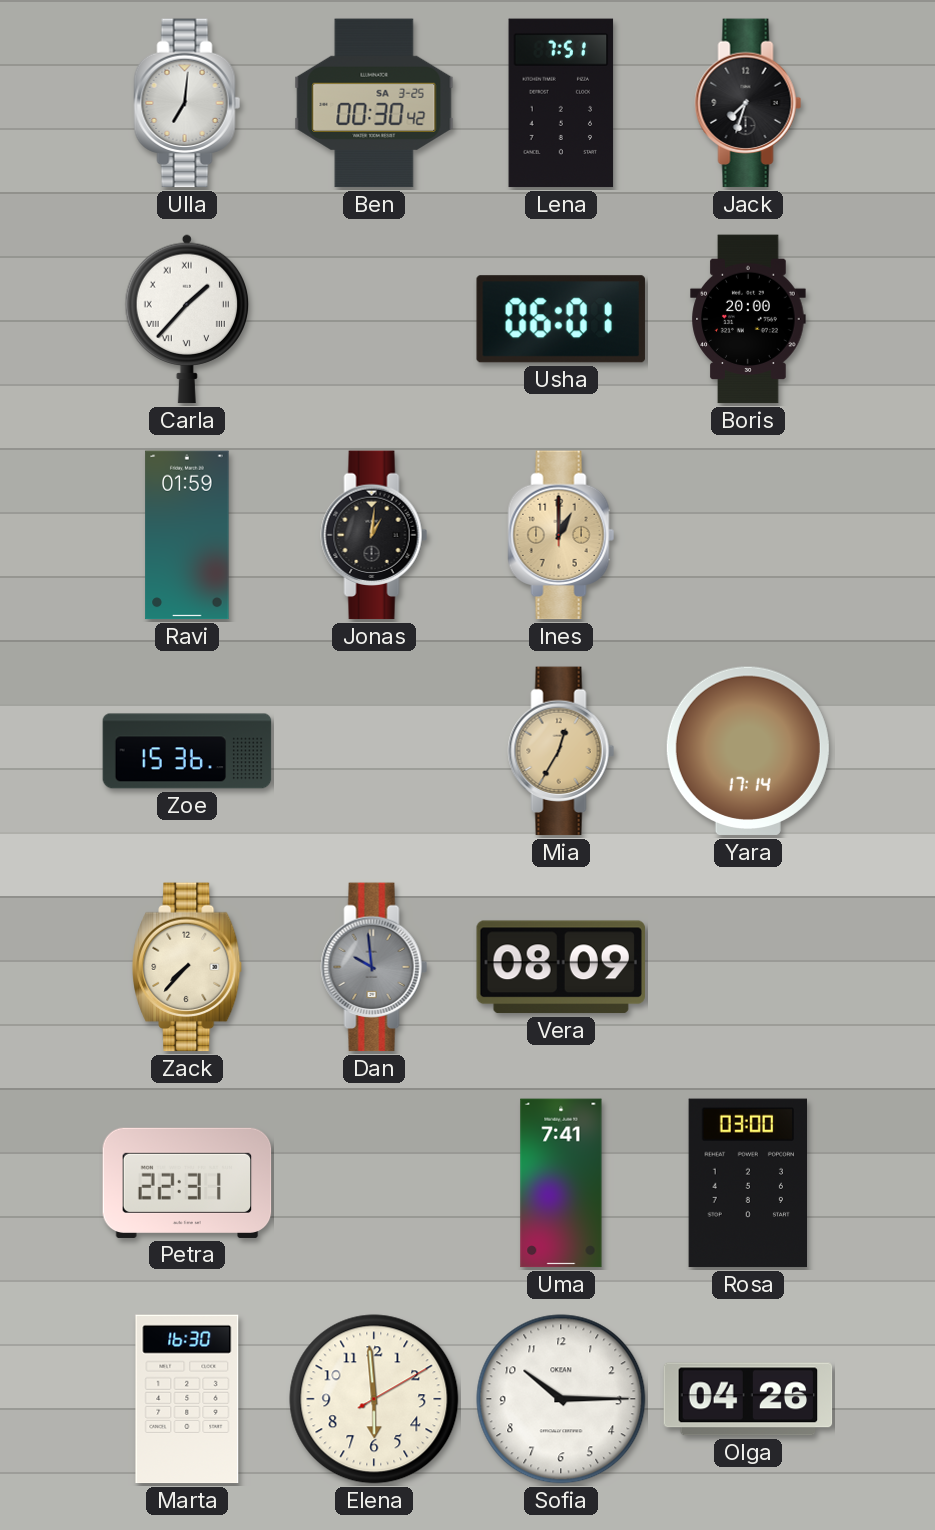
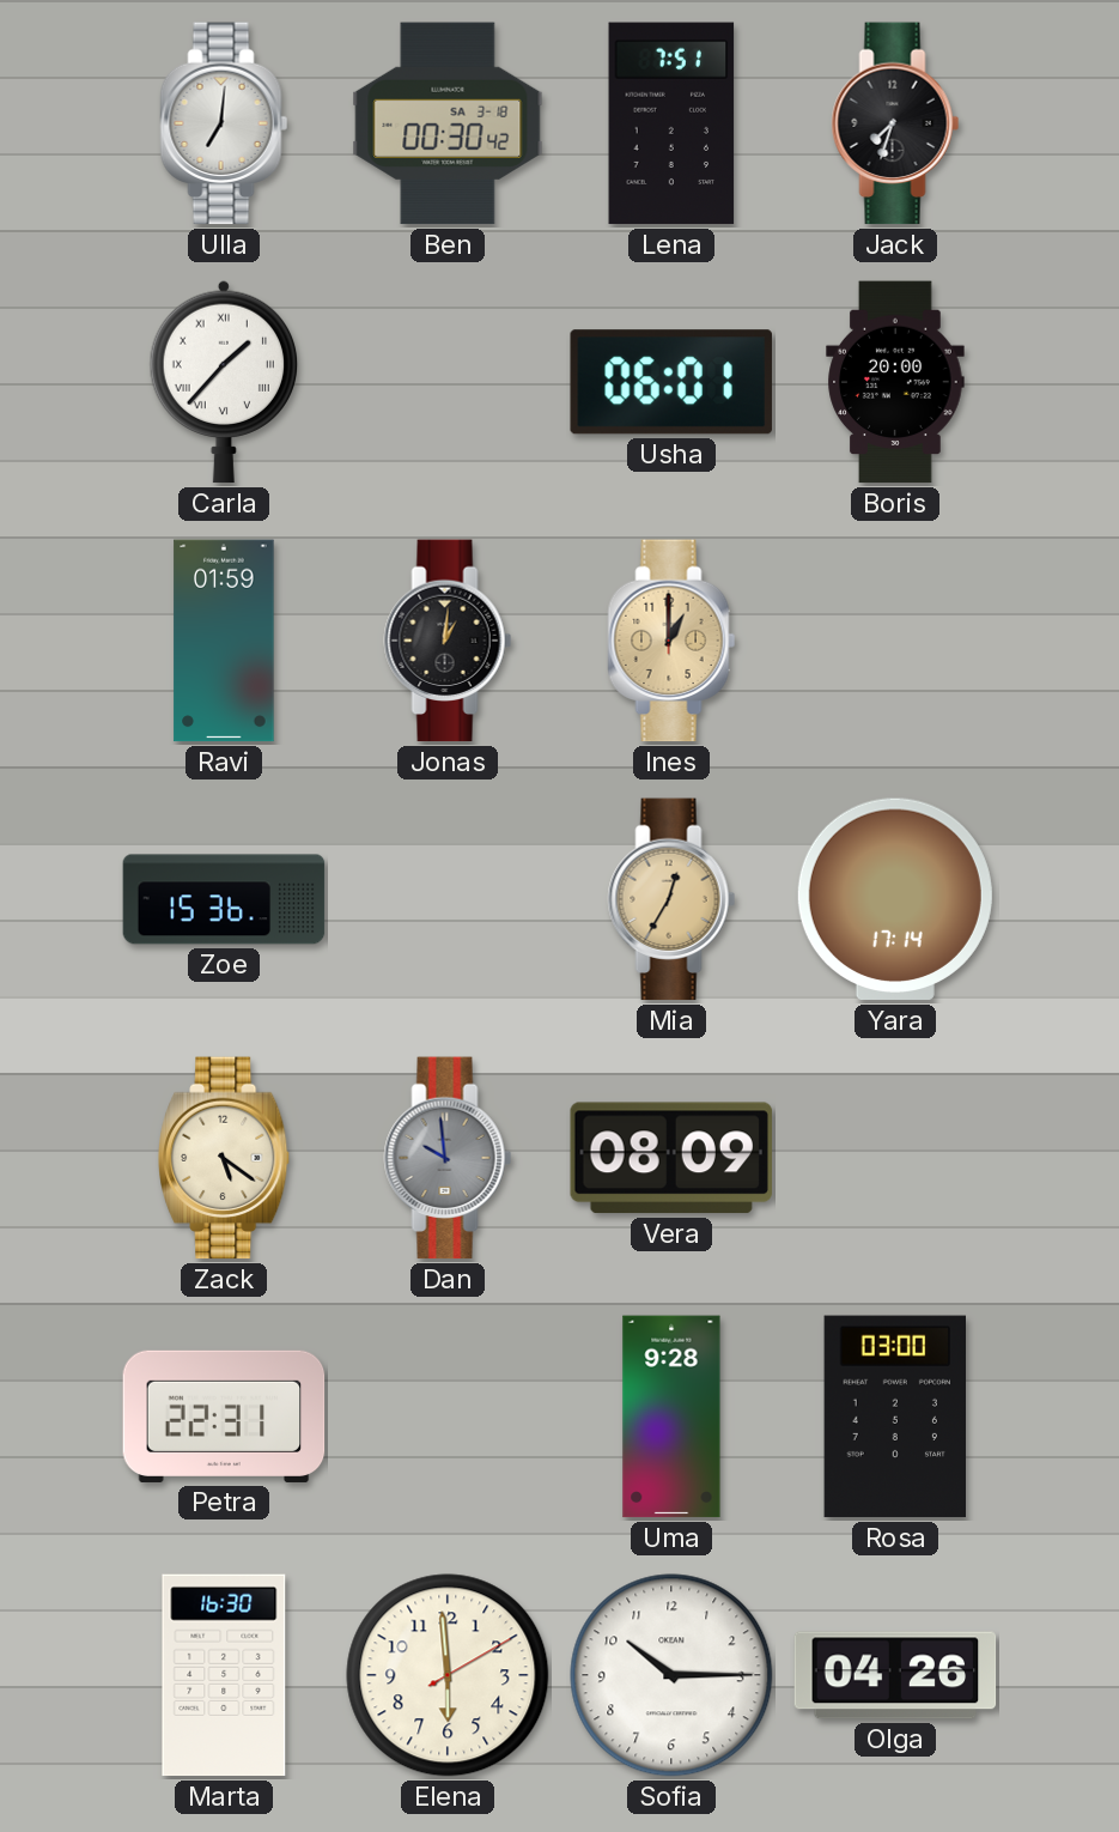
Ben date: SA 3-25 -> SA 3-18
Zack: 7:37 -> 5:21
Uma: 7:41 -> 9:28
